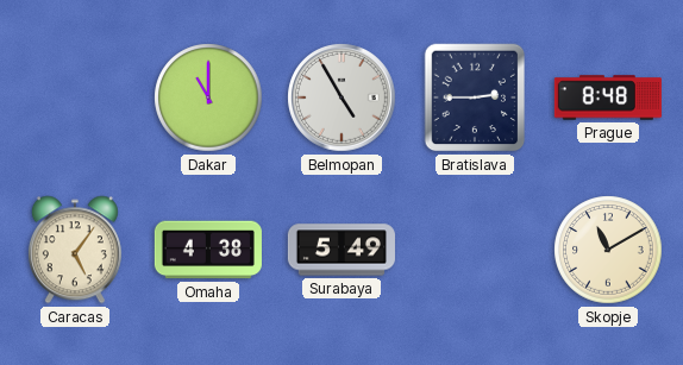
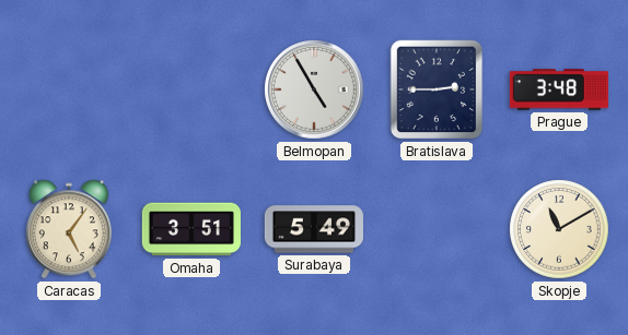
Dakar: 11:00 -> none
Prague: 8:48 -> 3:48
Omaha: 4:38 -> 3:51
